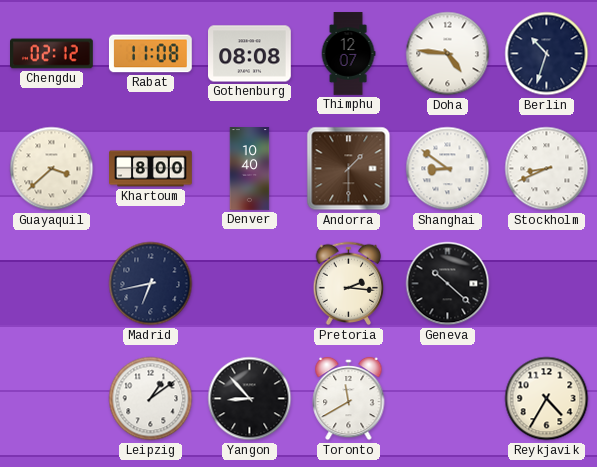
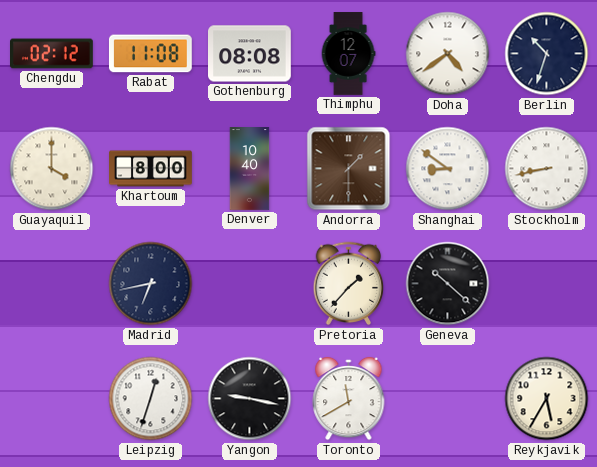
Doha: 4:46 -> 4:39
Guayaquil: 3:38 -> 4:00
Stockholm: 8:41 -> 8:43
Pretoria: 2:16 -> 1:37
Leipzig: 1:09 -> 12:33
Yangon: 8:53 -> 9:17
Reykjavik: 4:35 -> 5:35
